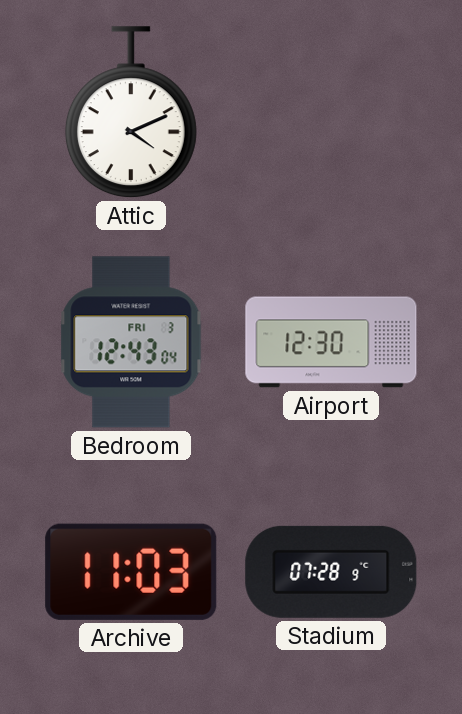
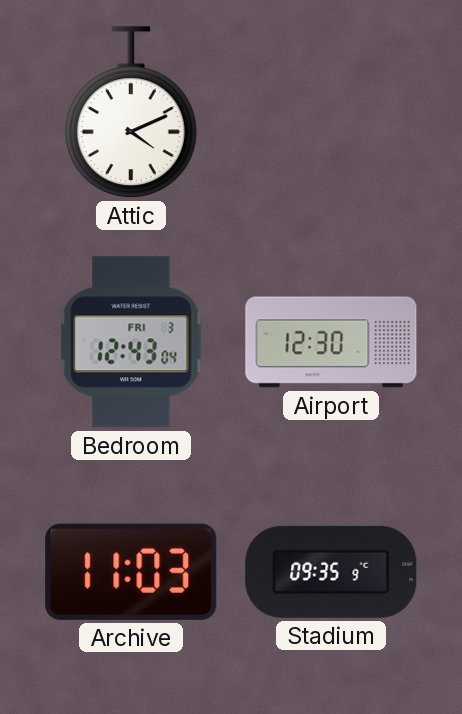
Stadium: 07:28 -> 09:35
